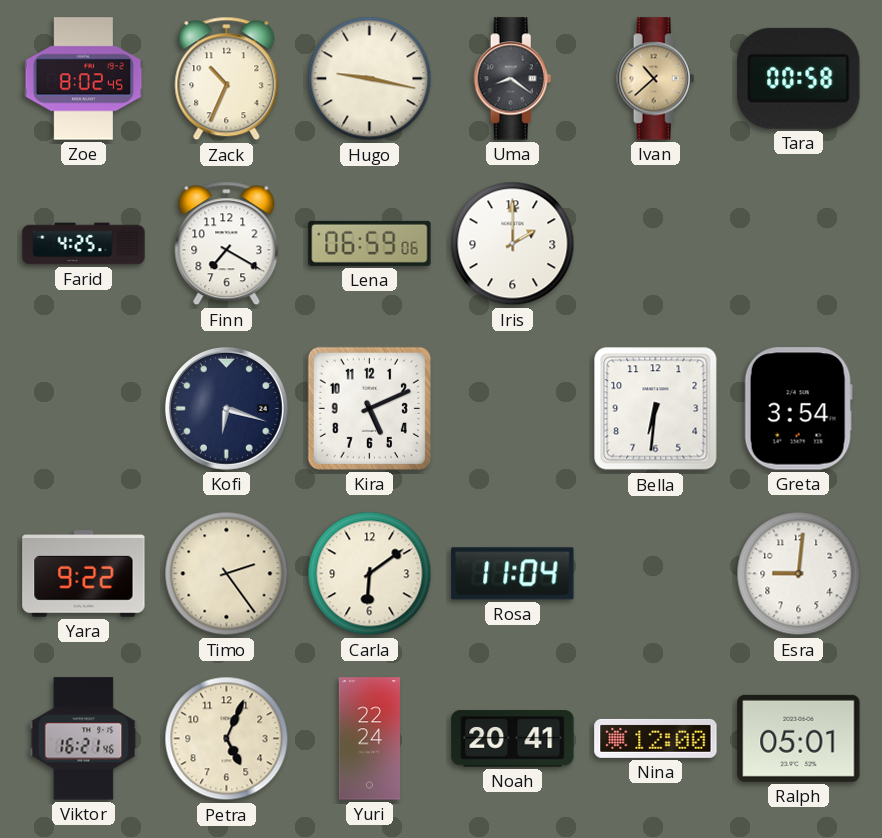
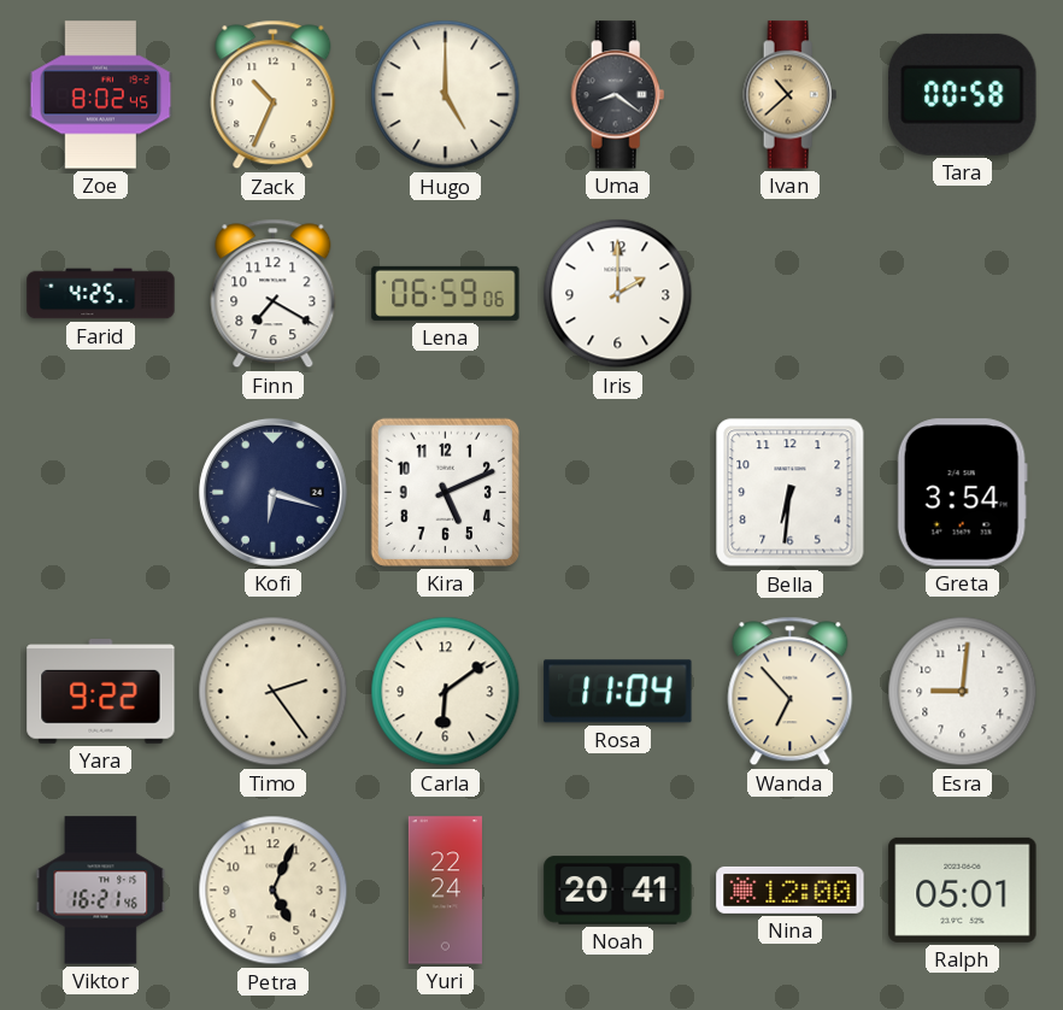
Hugo: 9:17 -> 5:00
Wanda: none -> 6:53
